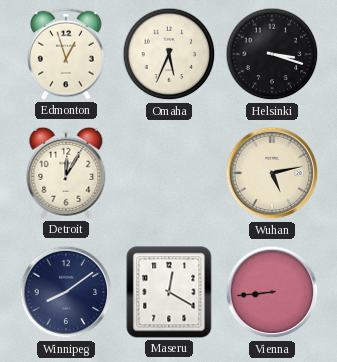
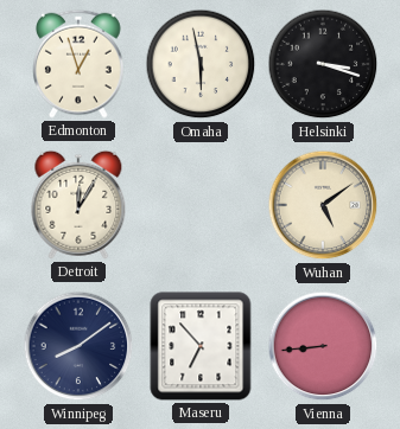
Omaha: 5:34 -> 5:58
Wuhan: 5:13 -> 5:09
Maseru: 12:20 -> 6:53
